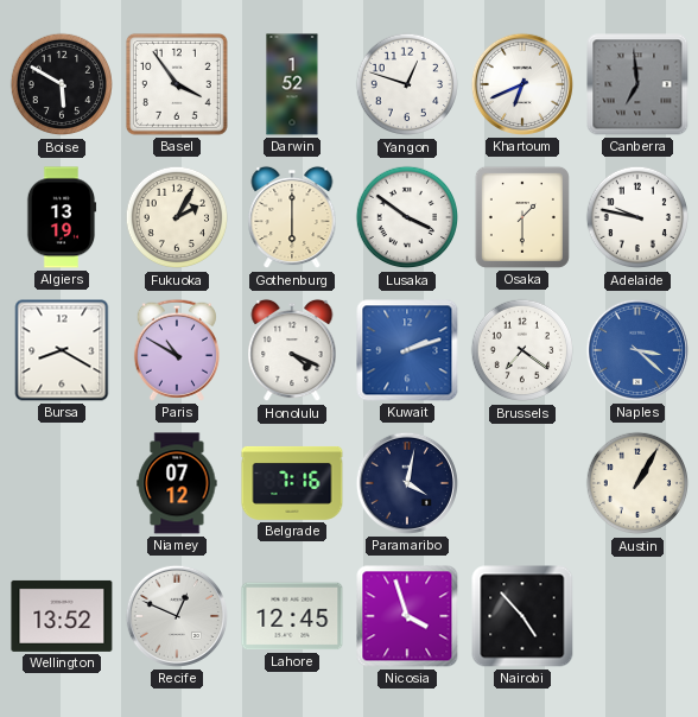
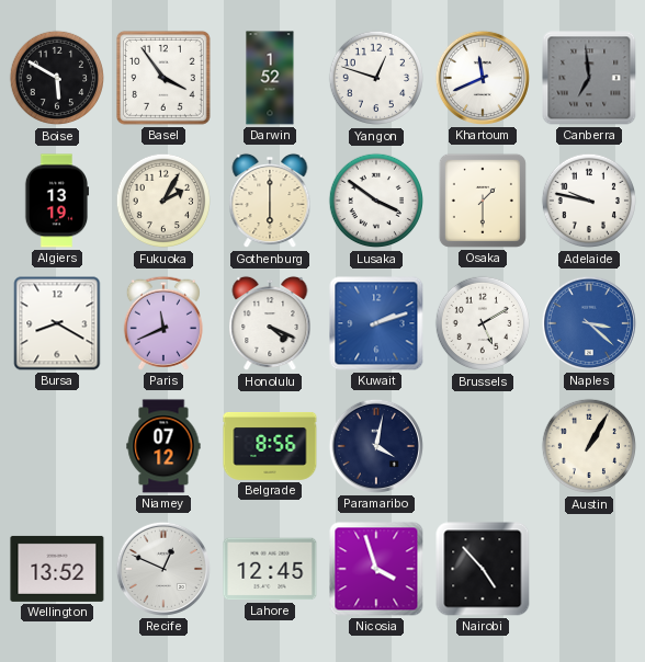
Khartoum: 6:41 -> 11:41
Paris: 10:50 -> 11:41
Brussels: 7:21 -> 5:10
Belgrade: 7:16 -> 8:56
